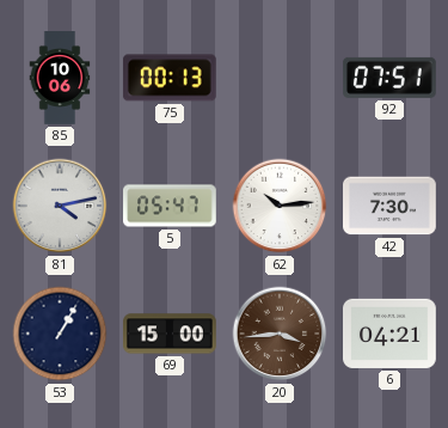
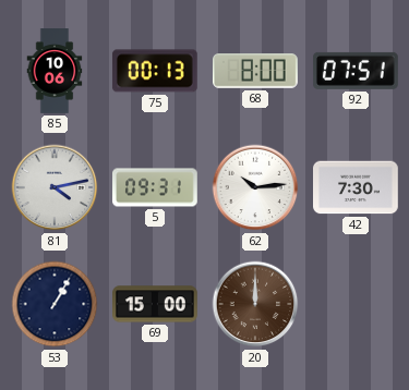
68: none -> 8:00
5: 05:47 -> 09:31
20: 3:44 -> 12:00
6: 04:21 -> none
